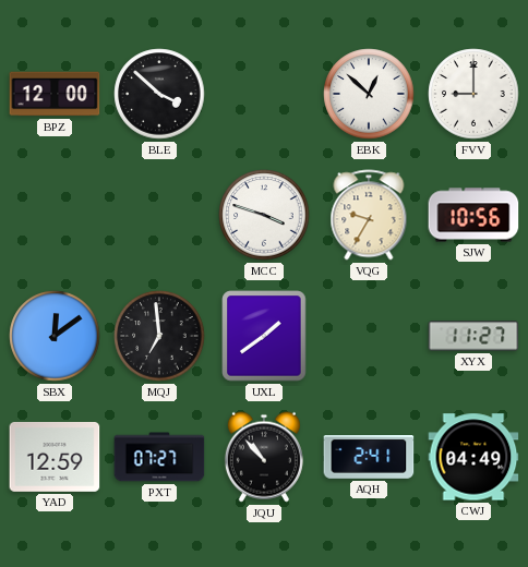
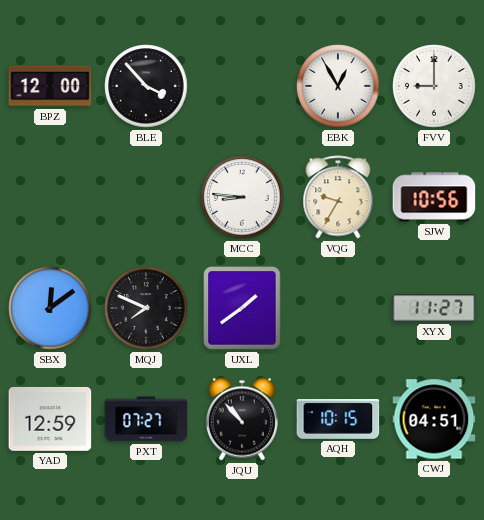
BLE: 3:52 -> 3:53
EBK: 12:52 -> 12:55
MCC: 3:48 -> 8:46
MQJ: 6:59 -> 7:49
AQH: 2:41 -> 10:15
CWJ: 04:49 -> 04:51
